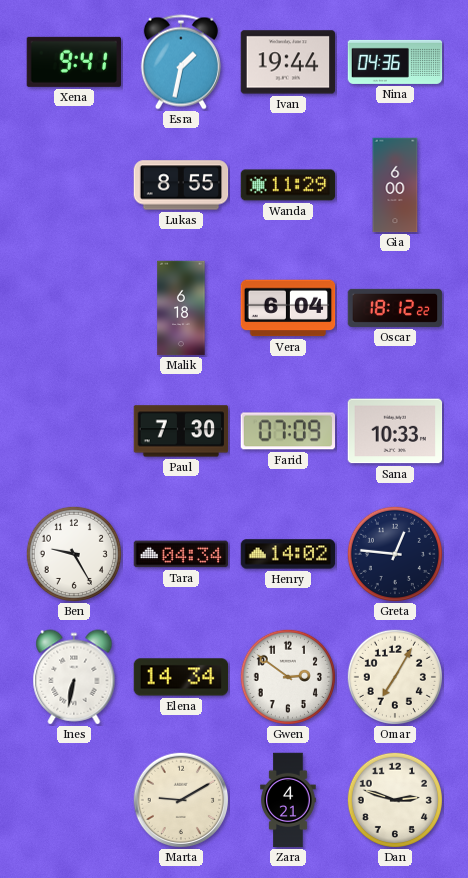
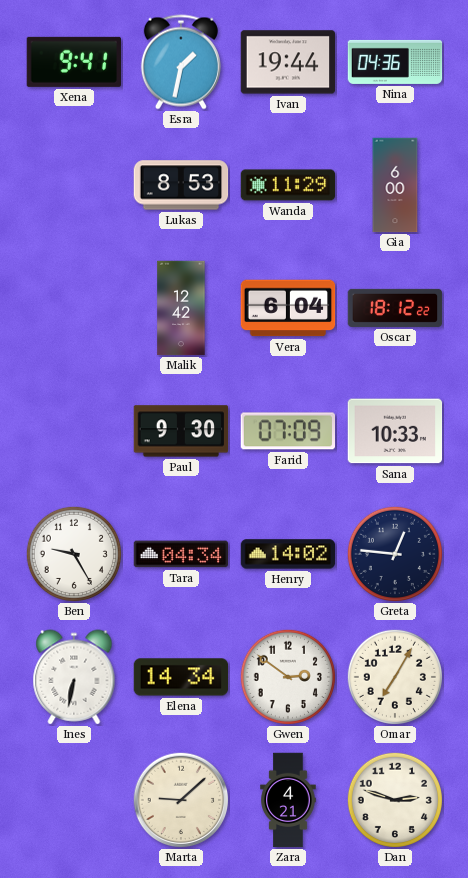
Lukas: 8:55 -> 8:53
Malik: 6:18 -> 12:42
Paul: 7:30 -> 9:30
Marta: 9:10 -> 9:08
